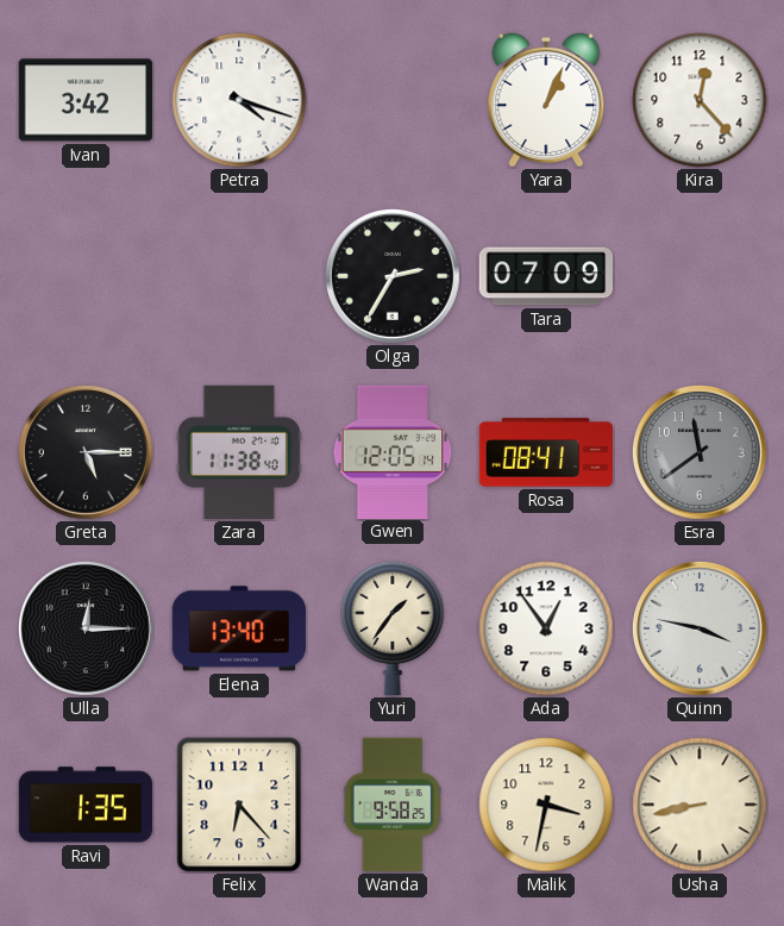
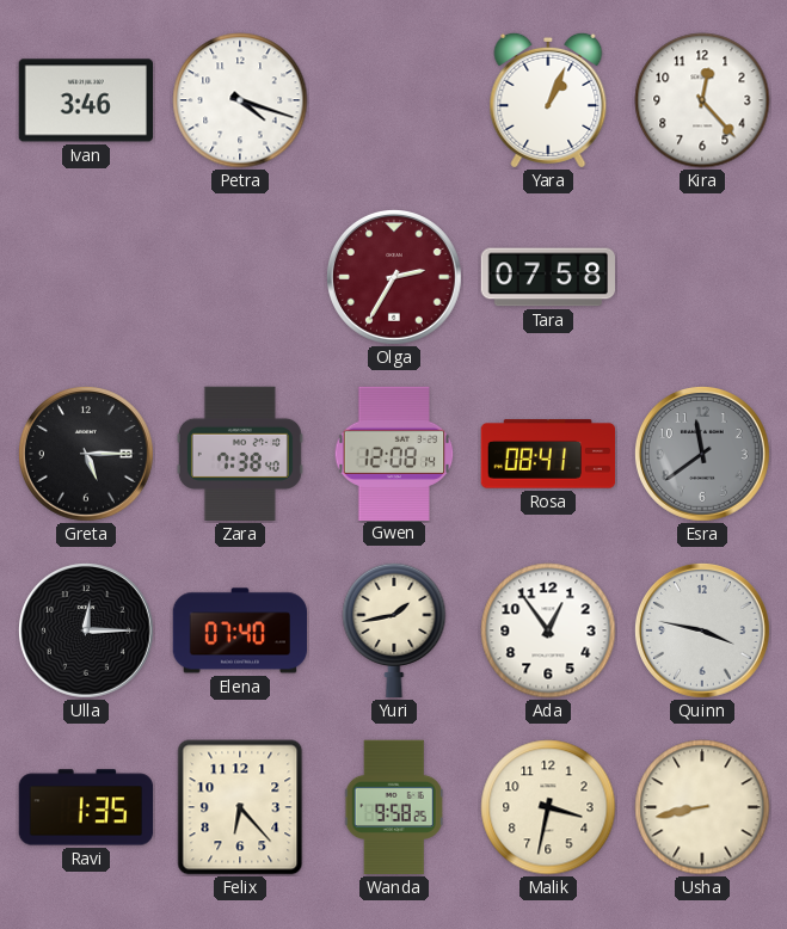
Ivan: 3:42 -> 3:46
Olga dial: black -> burgundy
Tara: 07:09 -> 07:58
Zara: 11:38 -> 7:38
Gwen: 12:05 -> 12:08
Elena: 13:40 -> 07:40
Yuri: 1:36 -> 1:43
